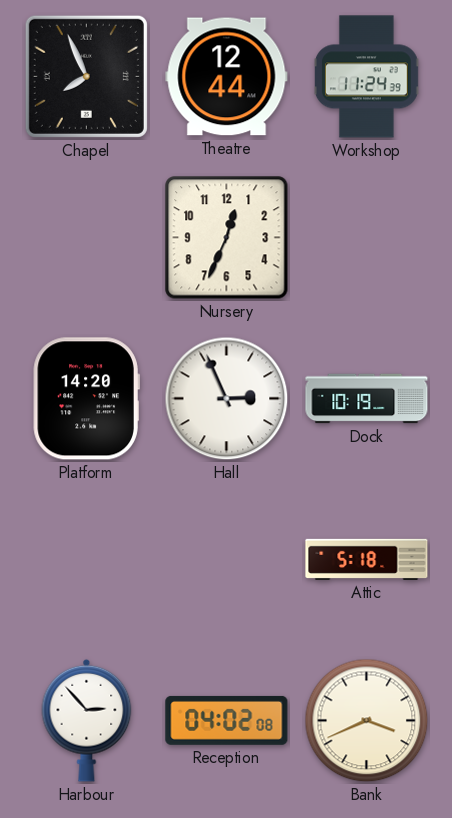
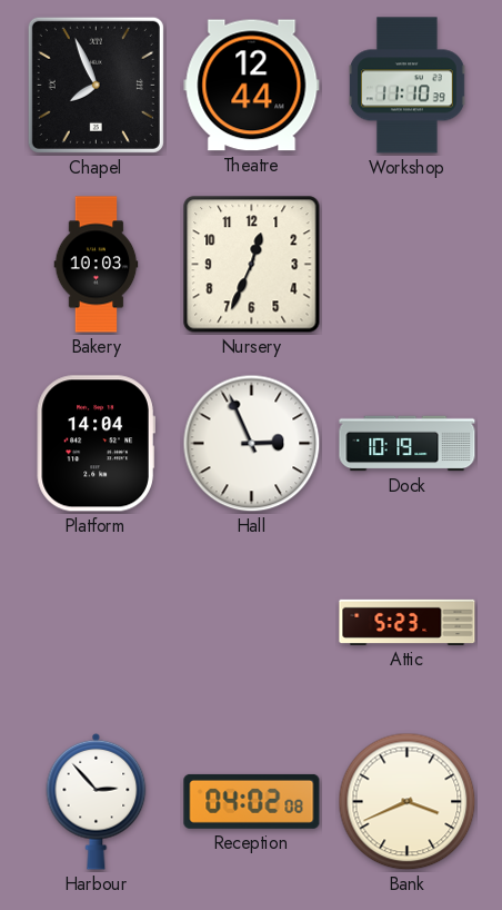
Workshop: 11:24 -> 11:10
Bakery: none -> 10:03
Platform: 14:20 -> 14:04
Attic: 5:18 -> 5:23
